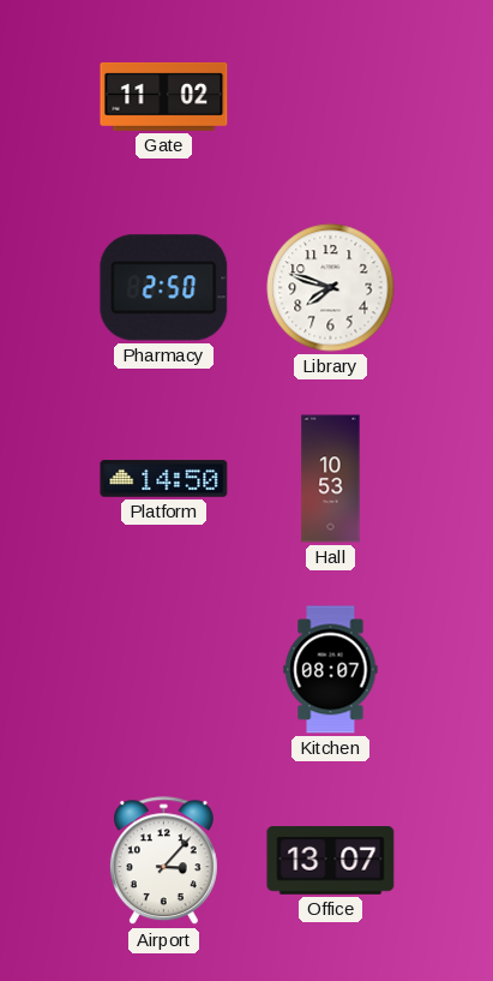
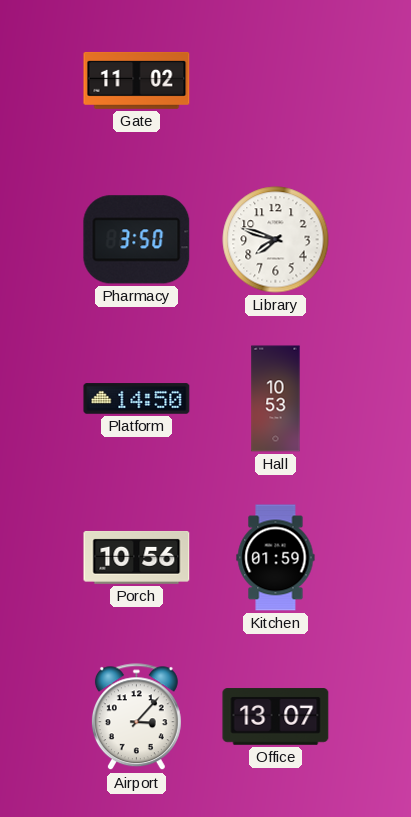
Pharmacy: 2:50 -> 3:50
Porch: none -> 10:56
Kitchen: 08:07 -> 01:59
